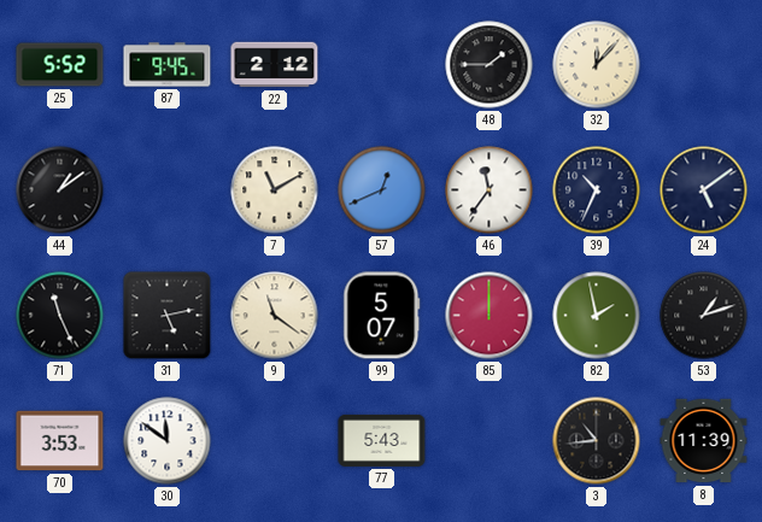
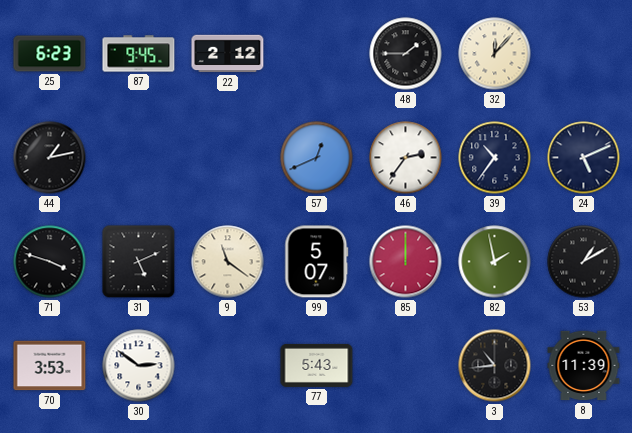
25: 5:52 -> 6:23
44: 1:09 -> 1:13
7: 11:10 -> none
46: 11:36 -> 2:36
39: 10:34 -> 10:36
24: 5:09 -> 5:11
71: 11:26 -> 3:48
31: 5:13 -> 5:11
53: 1:12 -> 1:10
30: 11:51 -> 2:51
